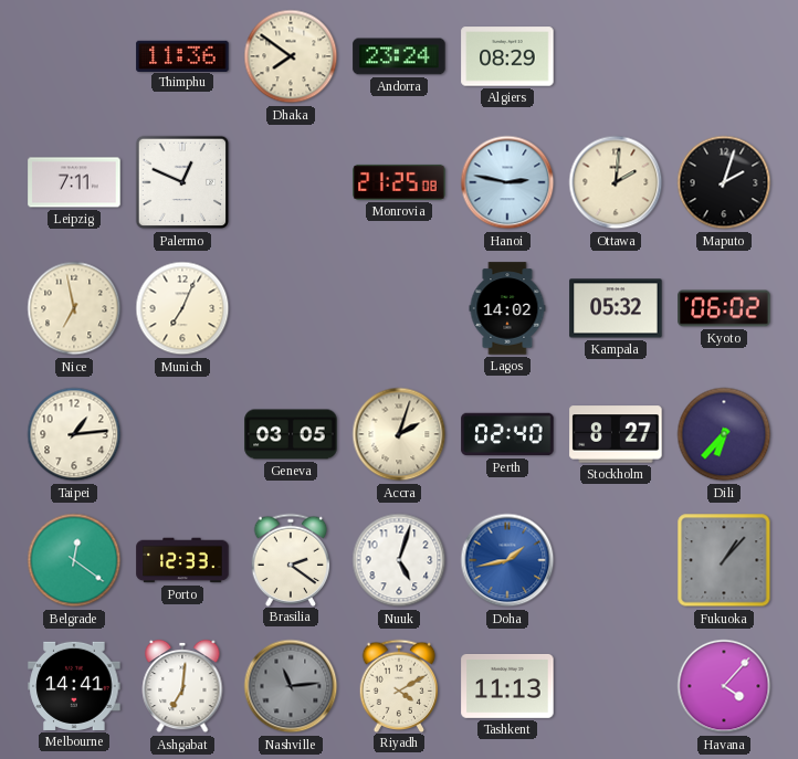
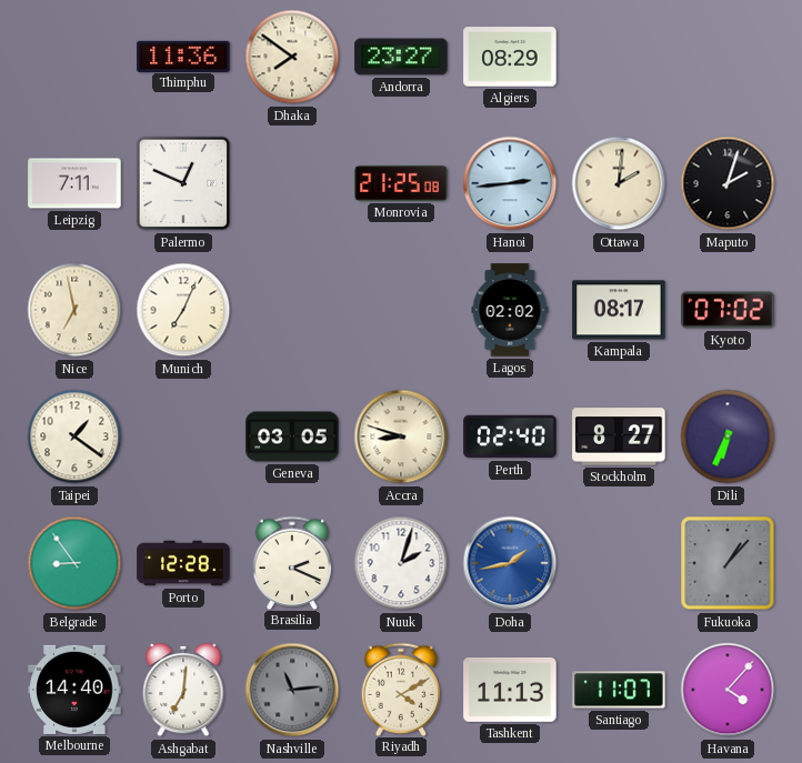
Andorra: 23:24 -> 23:27
Hanoi: 2:47 -> 2:44
Lagos: 14:02 -> 02:02
Kampala: 05:32 -> 08:17
Kyoto: 06:02 -> 07:02
Taipei: 1:14 -> 1:21
Accra: 2:03 -> 8:48
Dili: 6:37 -> 6:34
Belgrade: 12:21 -> 8:54
Porto: 12:33 -> 12:28
Brasilia: 2:21 -> 2:19
Nuuk: 5:03 -> 2:03
Melbourne: 14:41 -> 14:40
Santiago: none -> 11:07
